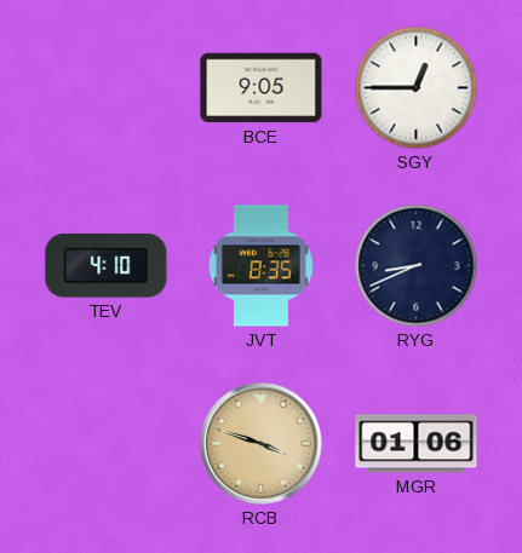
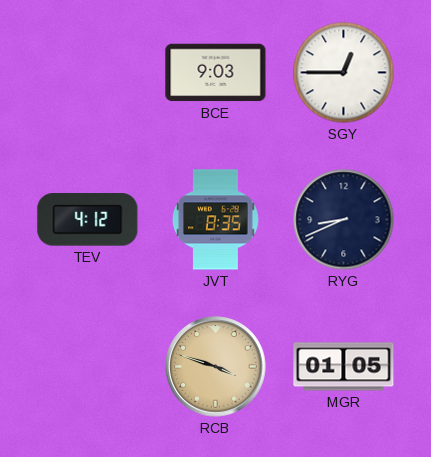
BCE: 9:05 -> 9:03
TEV: 4:10 -> 4:12
MGR: 01:06 -> 01:05
